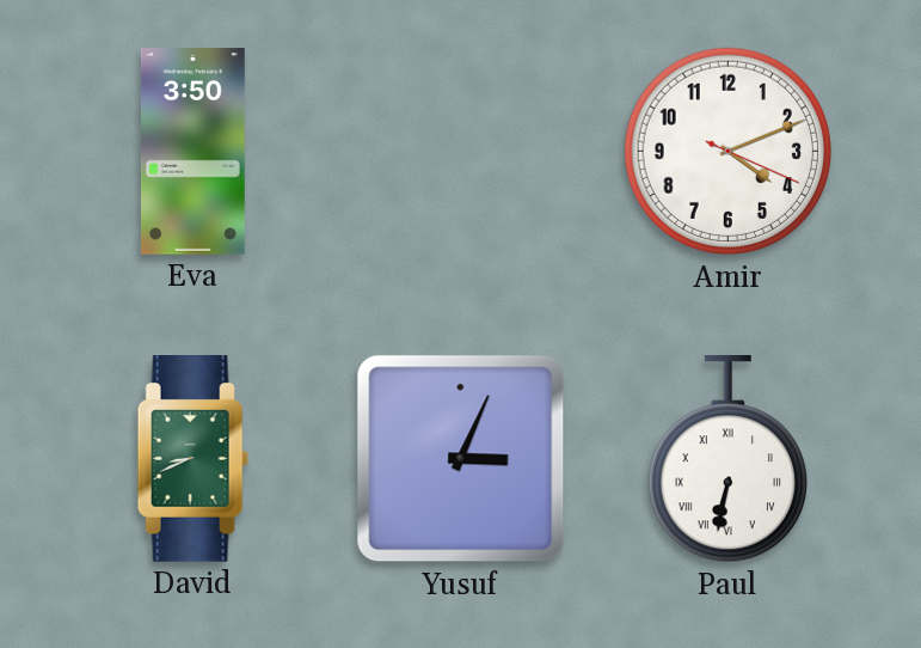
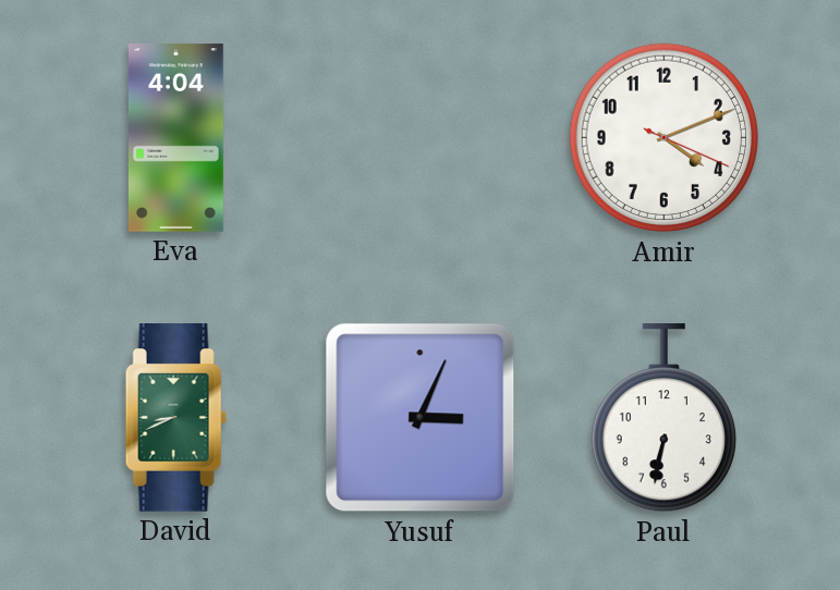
Eva: 3:50 -> 4:04
Paul numerals: Roman -> Arabic
